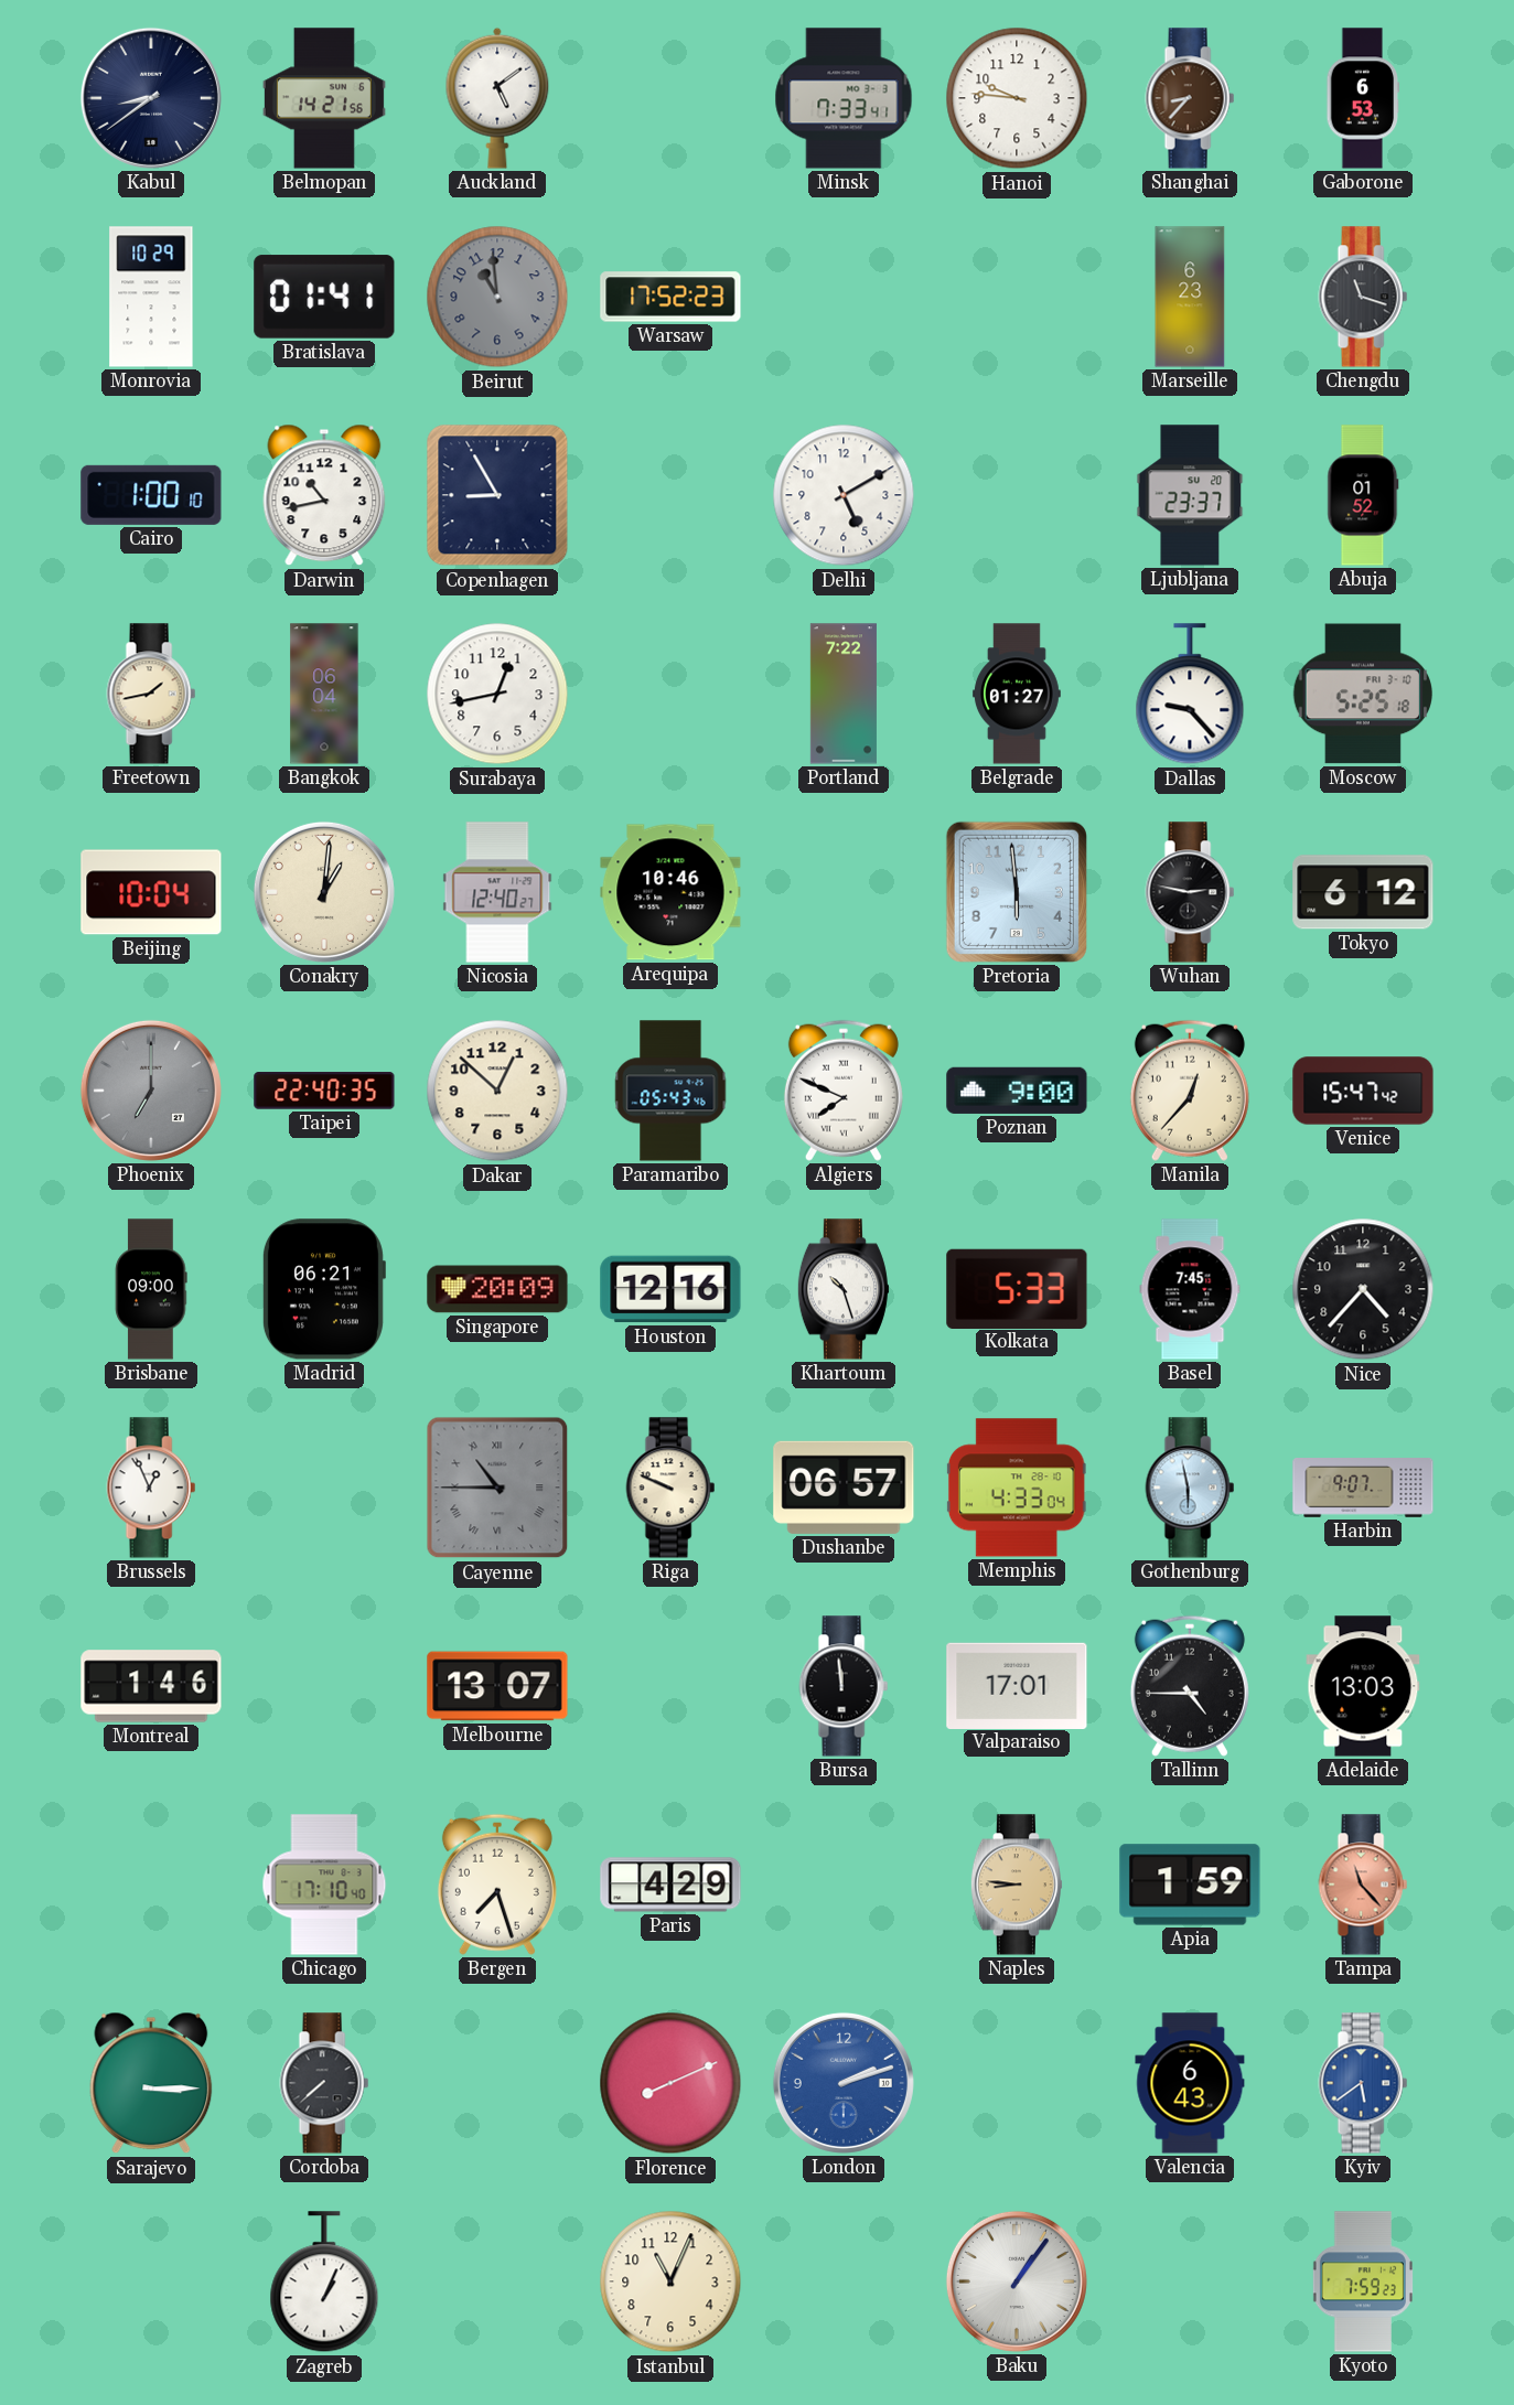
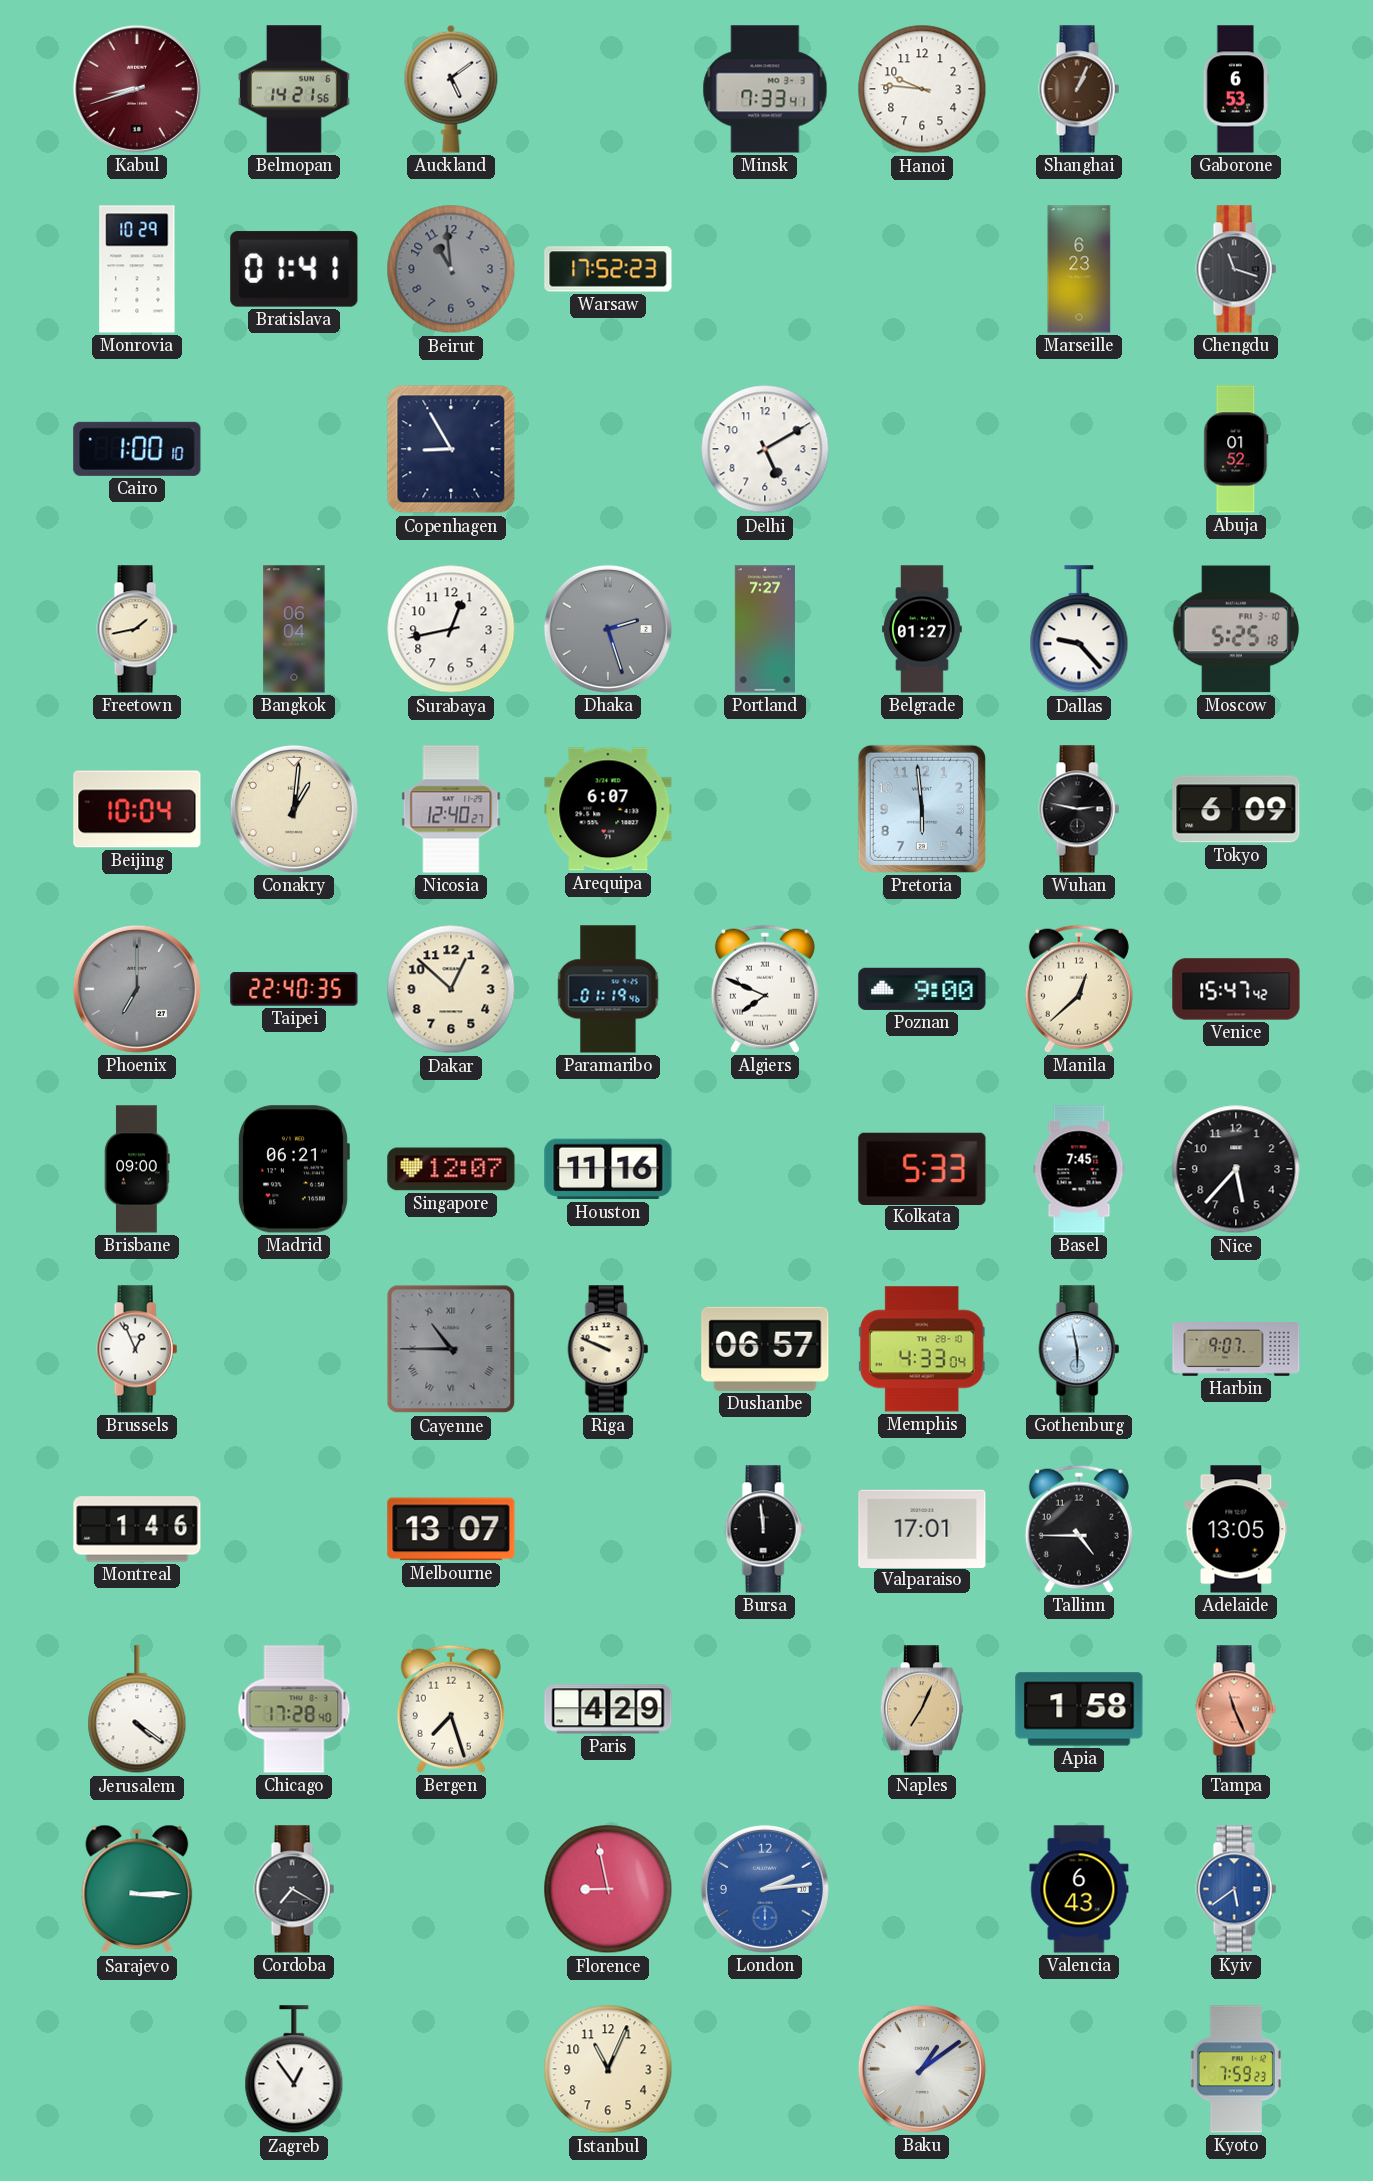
Kabul: 8:39 -> 8:42
Kabul dial: navy -> burgundy
Shanghai: 8:37 -> 1:04
Darwin: 10:43 -> none
Ljubljana: 23:37 -> none
Dhaka: none -> 2:27
Portland: 7:22 -> 7:27
Arequipa: 10:46 -> 6:07
Tokyo: 6:12 -> 6:09
Paramaribo: 05:43 -> 01:19
Manila: 12:37 -> 12:38
Singapore: 20:09 -> 12:07
Houston: 12:16 -> 11:16
Khartoum: 10:27 -> none
Nice: 4:37 -> 5:37
Adelaide: 13:03 -> 13:05
Jerusalem: none -> 4:21
Chicago: 17:10 -> 17:28
Naples: 8:46 -> 7:04
Apia: 1:59 -> 1:58
Tampa: 11:23 -> 11:26
Cordoba: 7:38 -> 7:20
Florence: 8:11 -> 8:58
London: 2:12 -> 2:14
Zagreb: 1:04 -> 12:54
Baku: 1:06 -> 1:09
